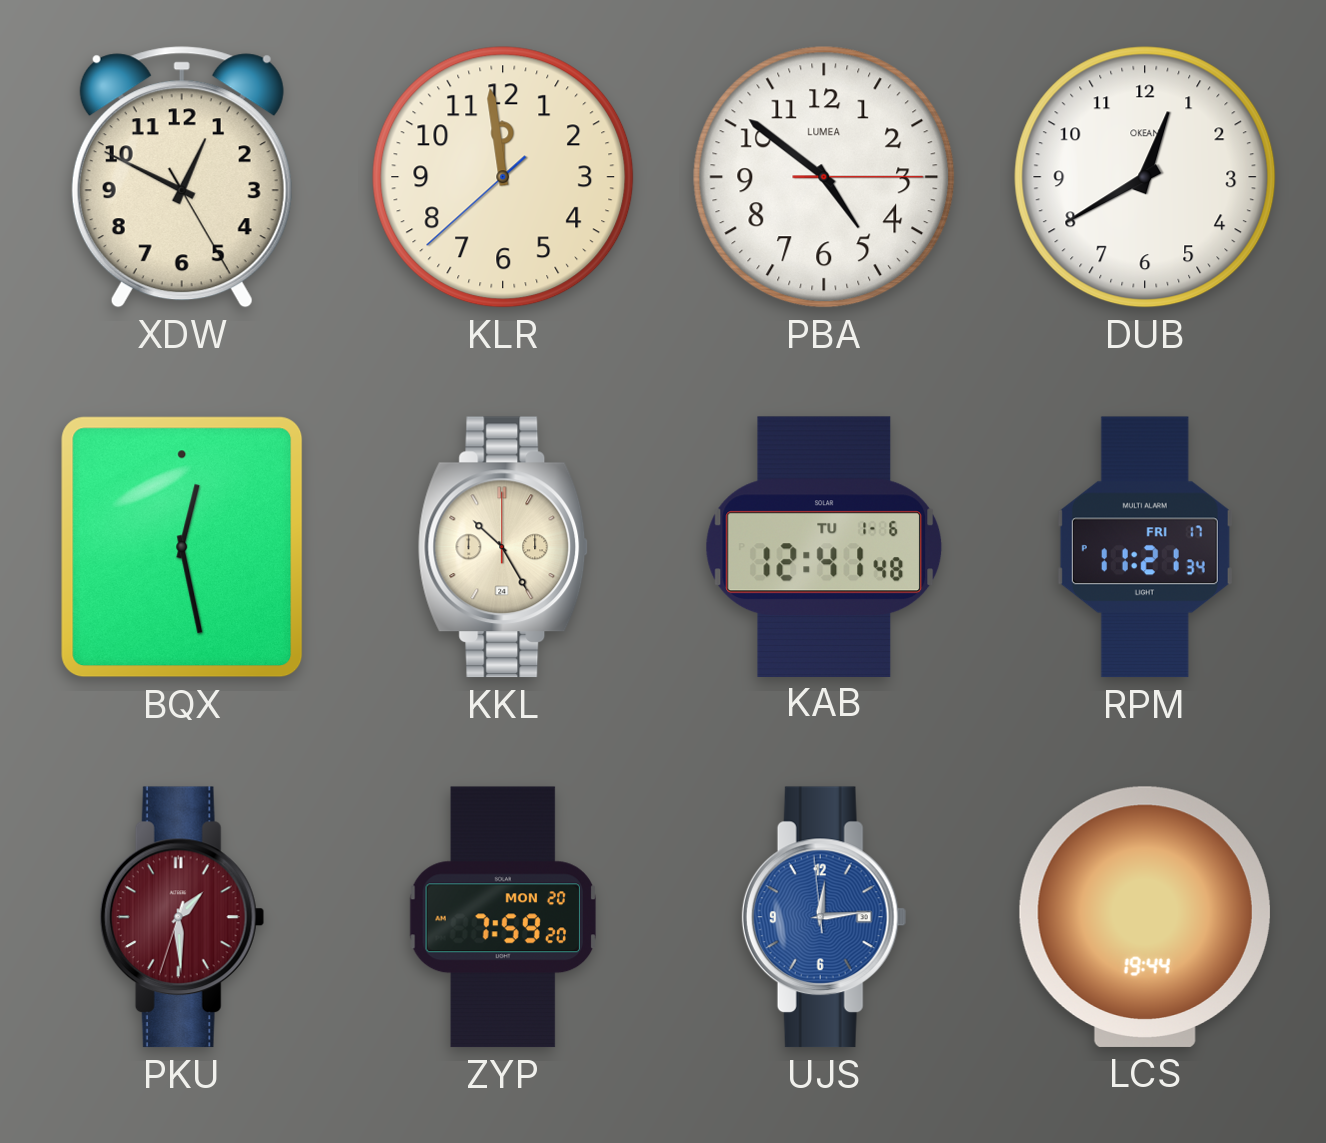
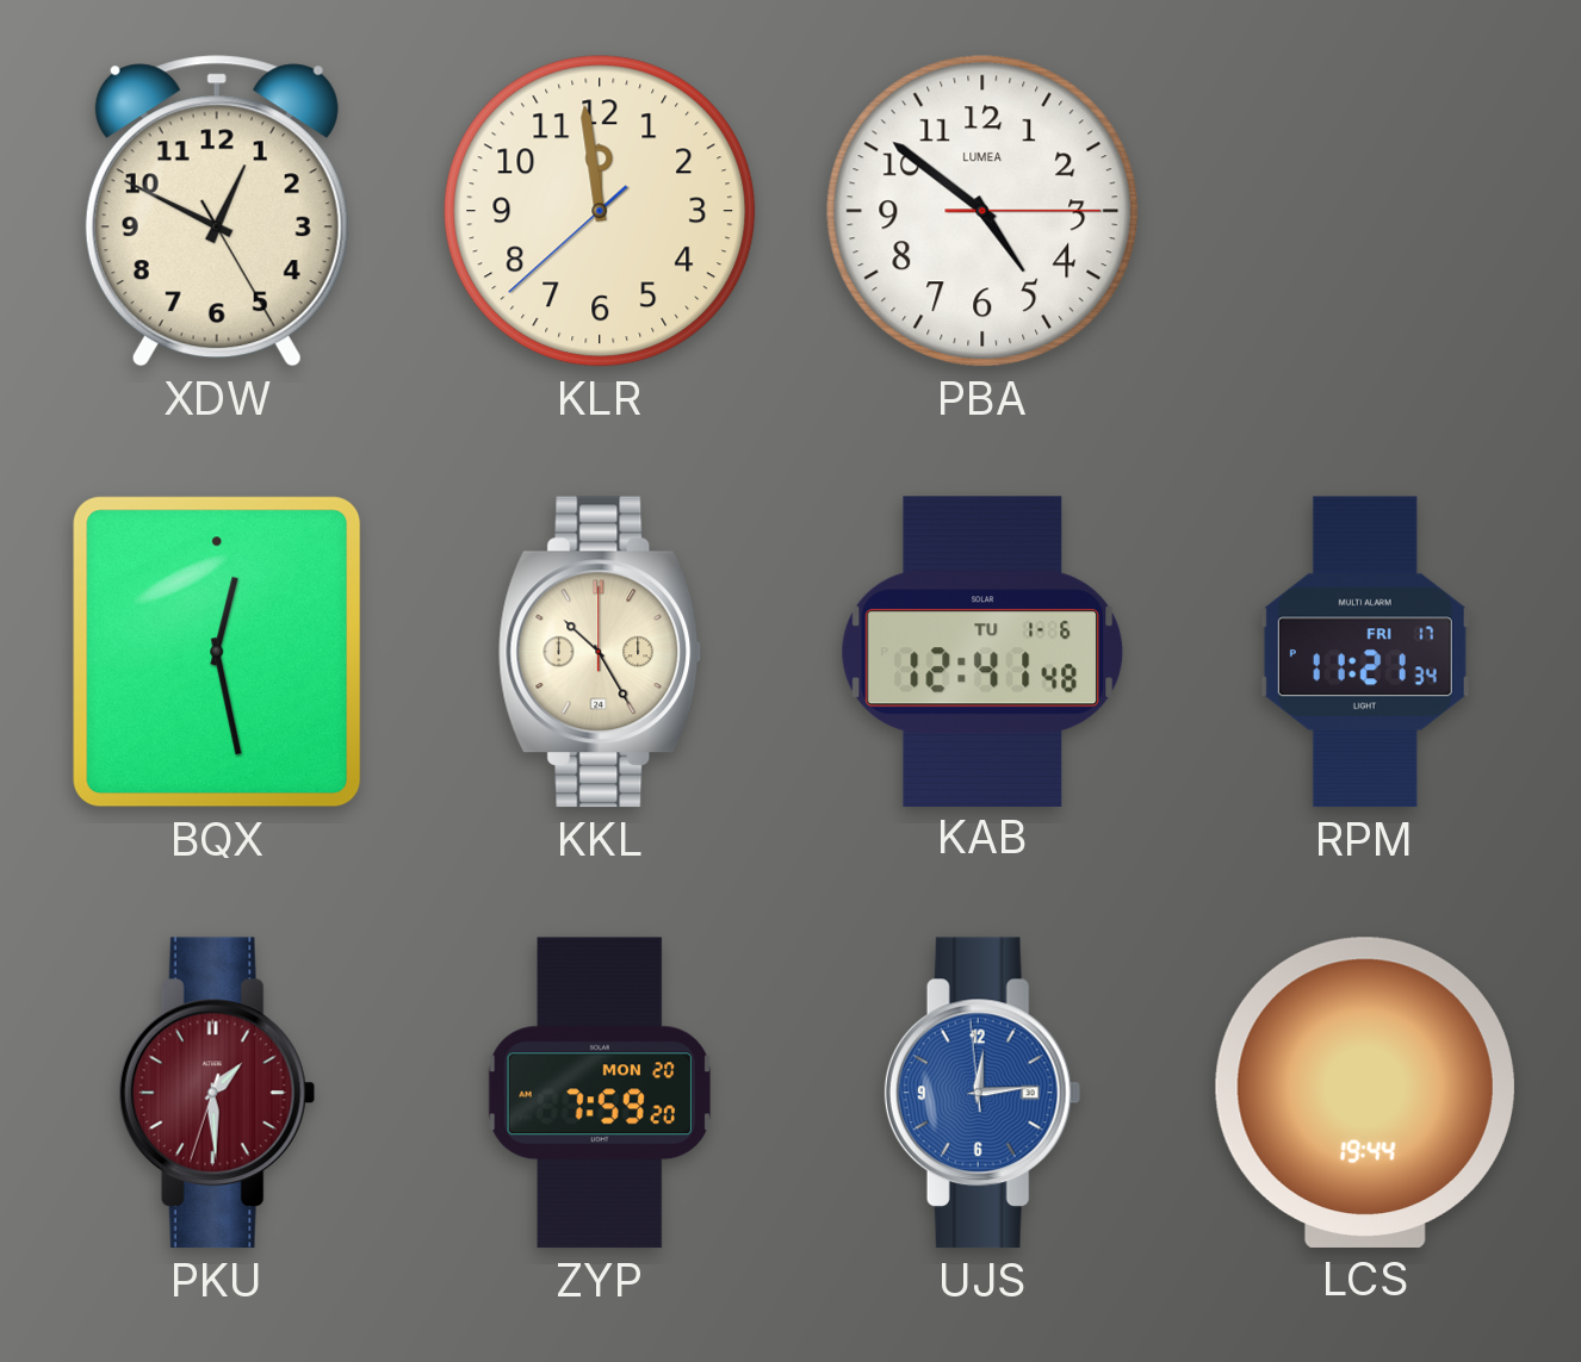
DUB: 12:40 -> none
